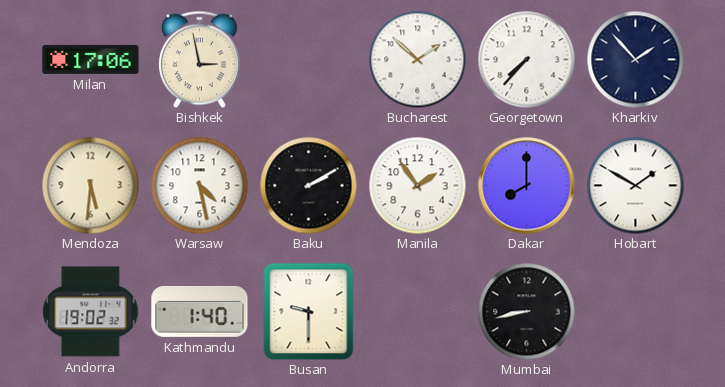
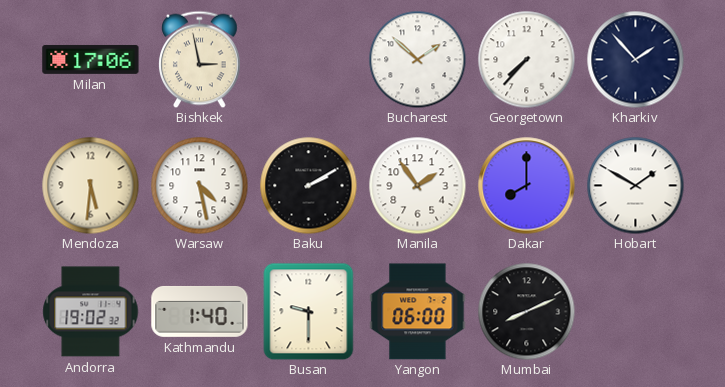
Yangon: none -> 06:00
Mumbai: 8:43 -> 8:11
